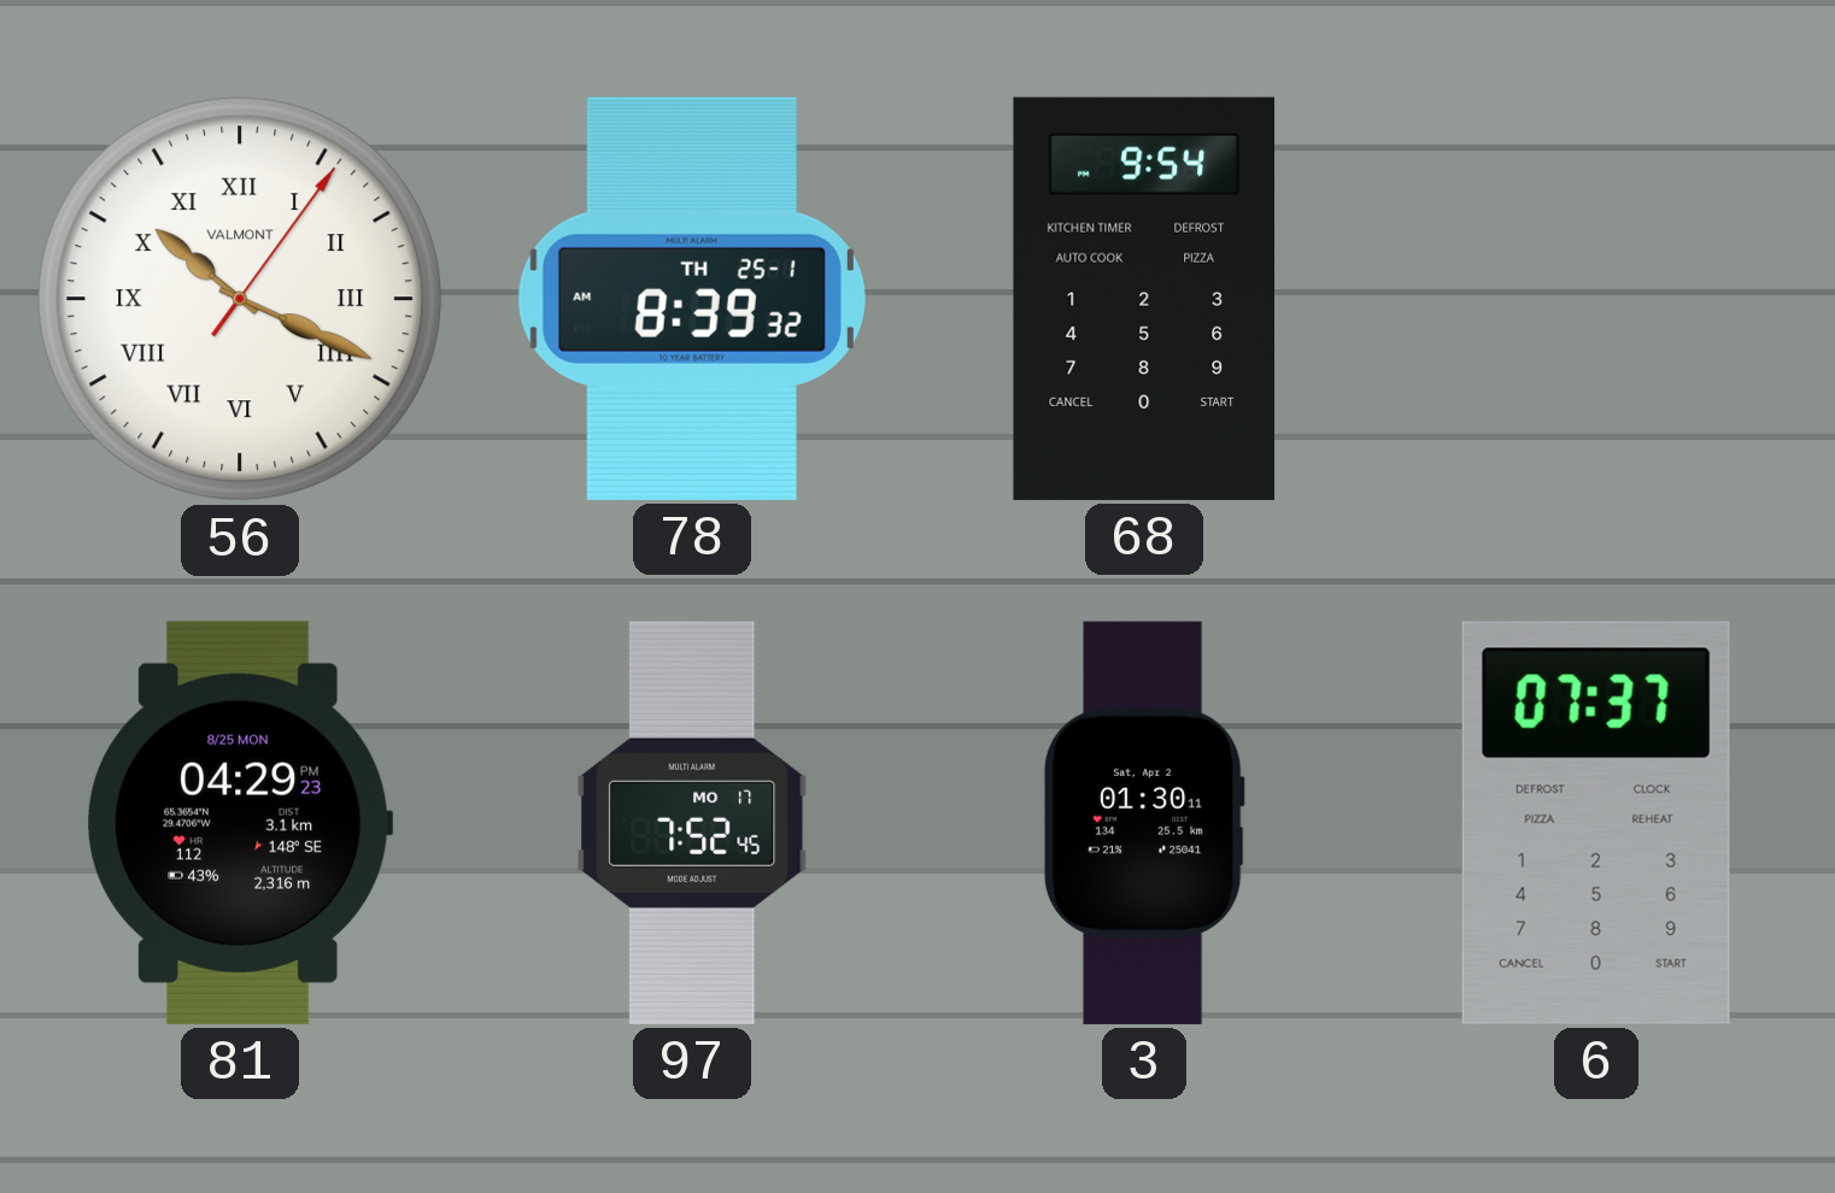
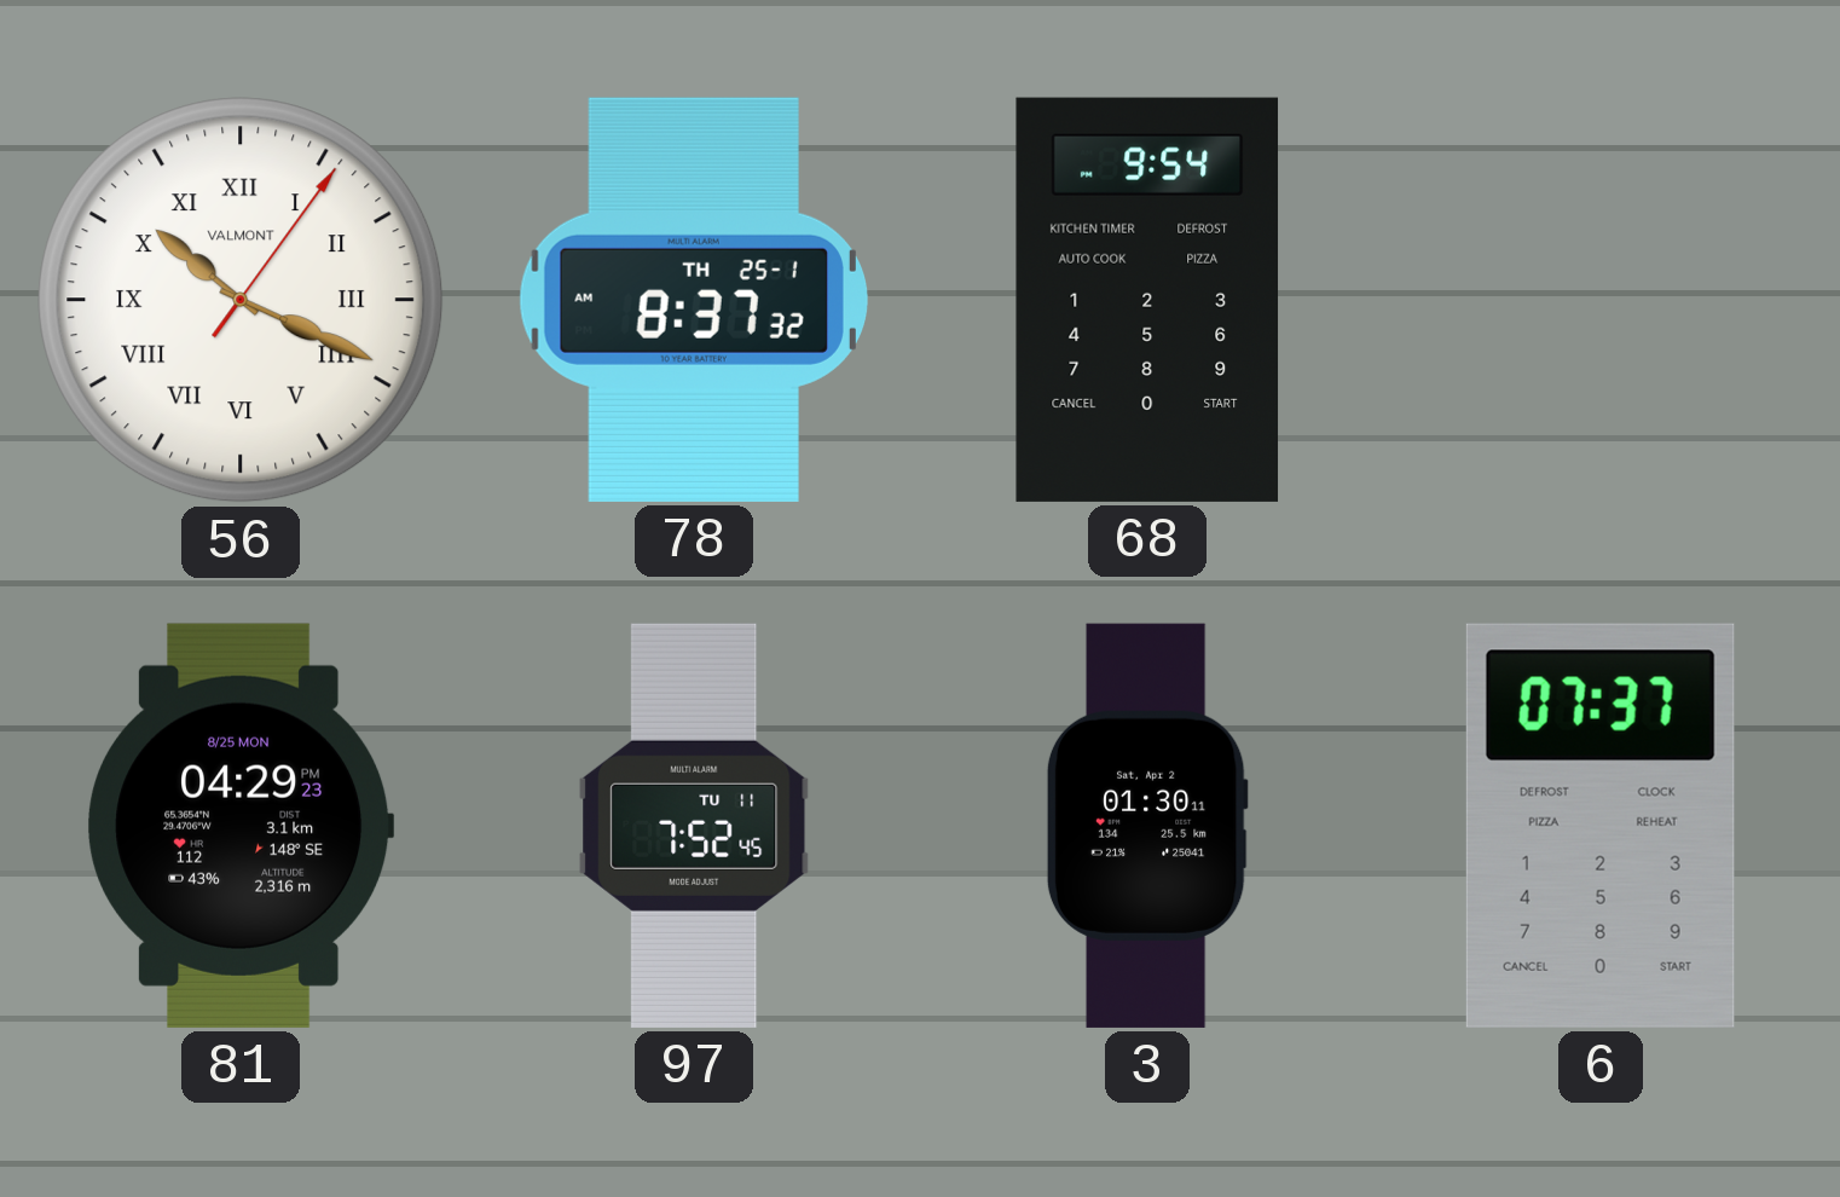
78: 8:39 -> 8:37
97 date: MO 17 -> TU 11
